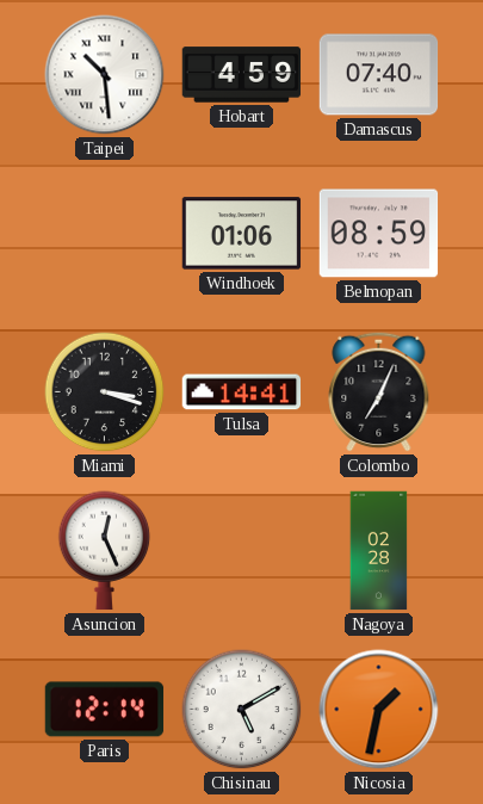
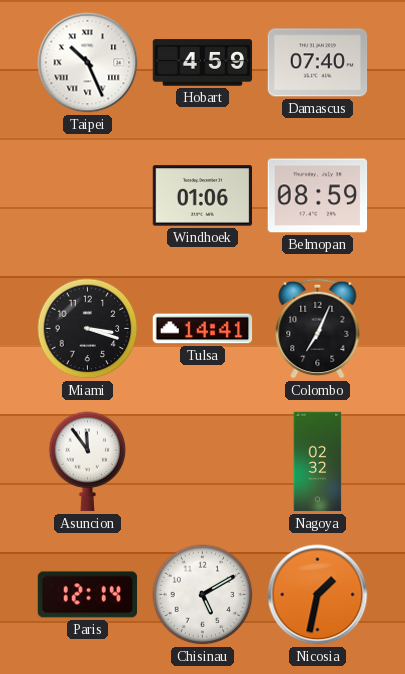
Taipei: 10:29 -> 10:26
Asuncion: 12:26 -> 11:54
Nagoya: 02:28 -> 02:32
